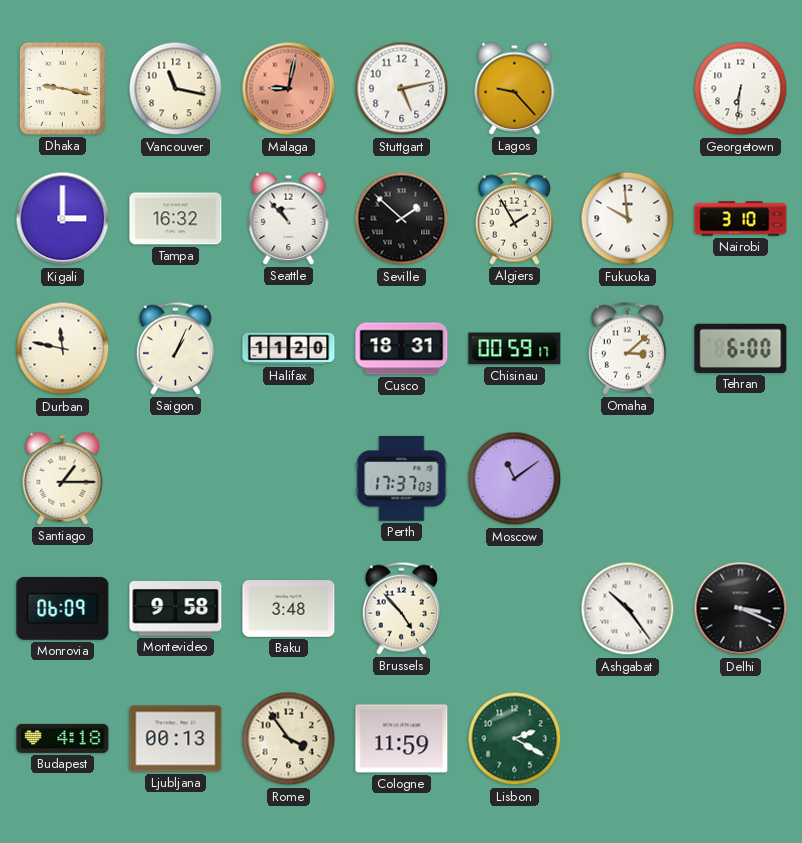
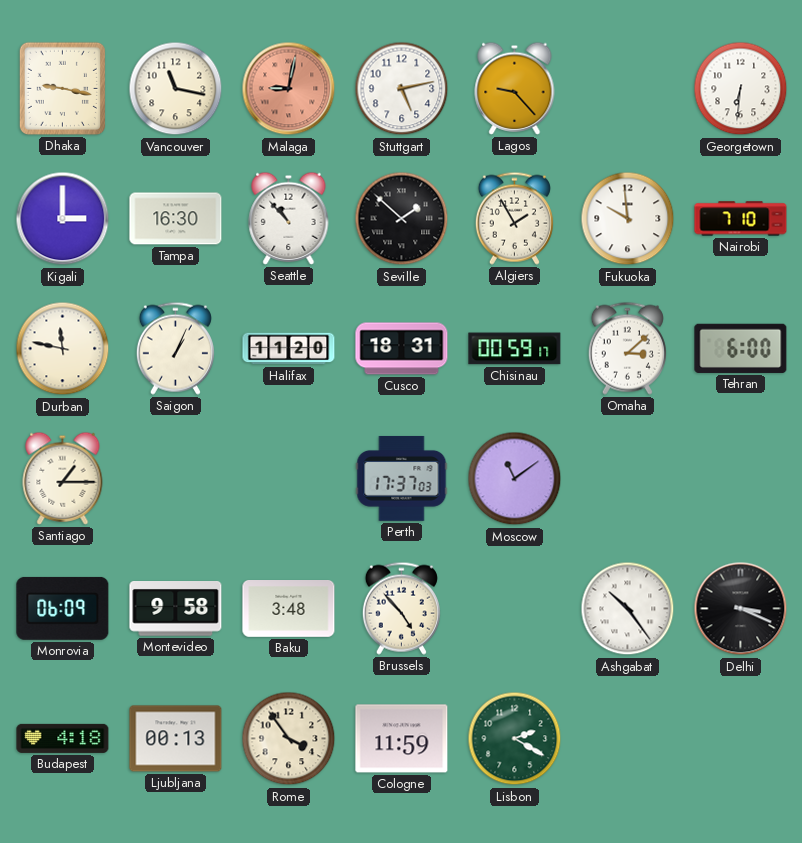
Tampa: 16:32 -> 16:30
Nairobi: 3:10 -> 7:10
